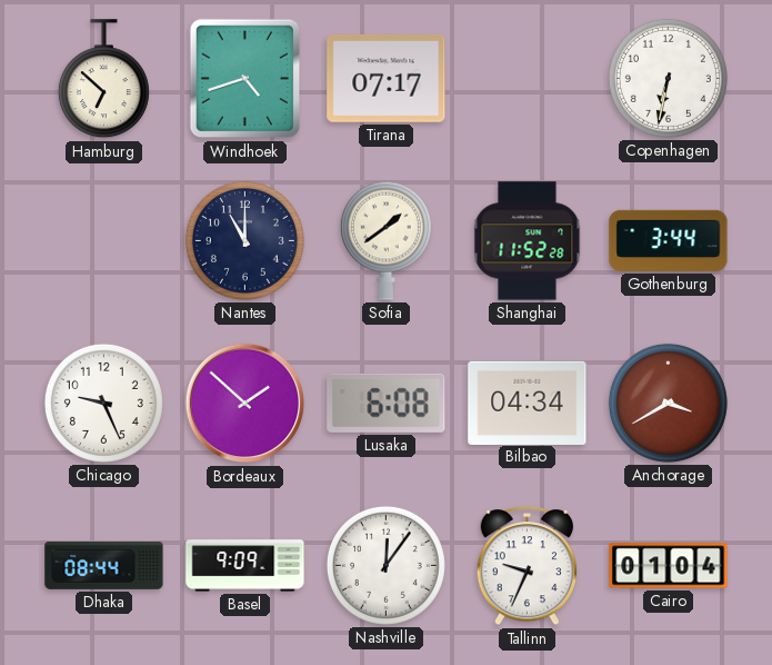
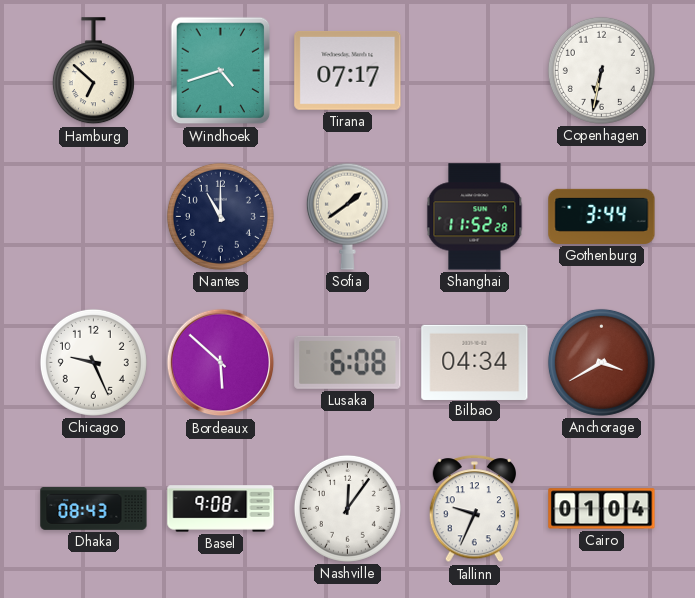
Bordeaux: 1:52 -> 5:52
Dhaka: 08:44 -> 08:43
Basel: 9:09 -> 9:08
